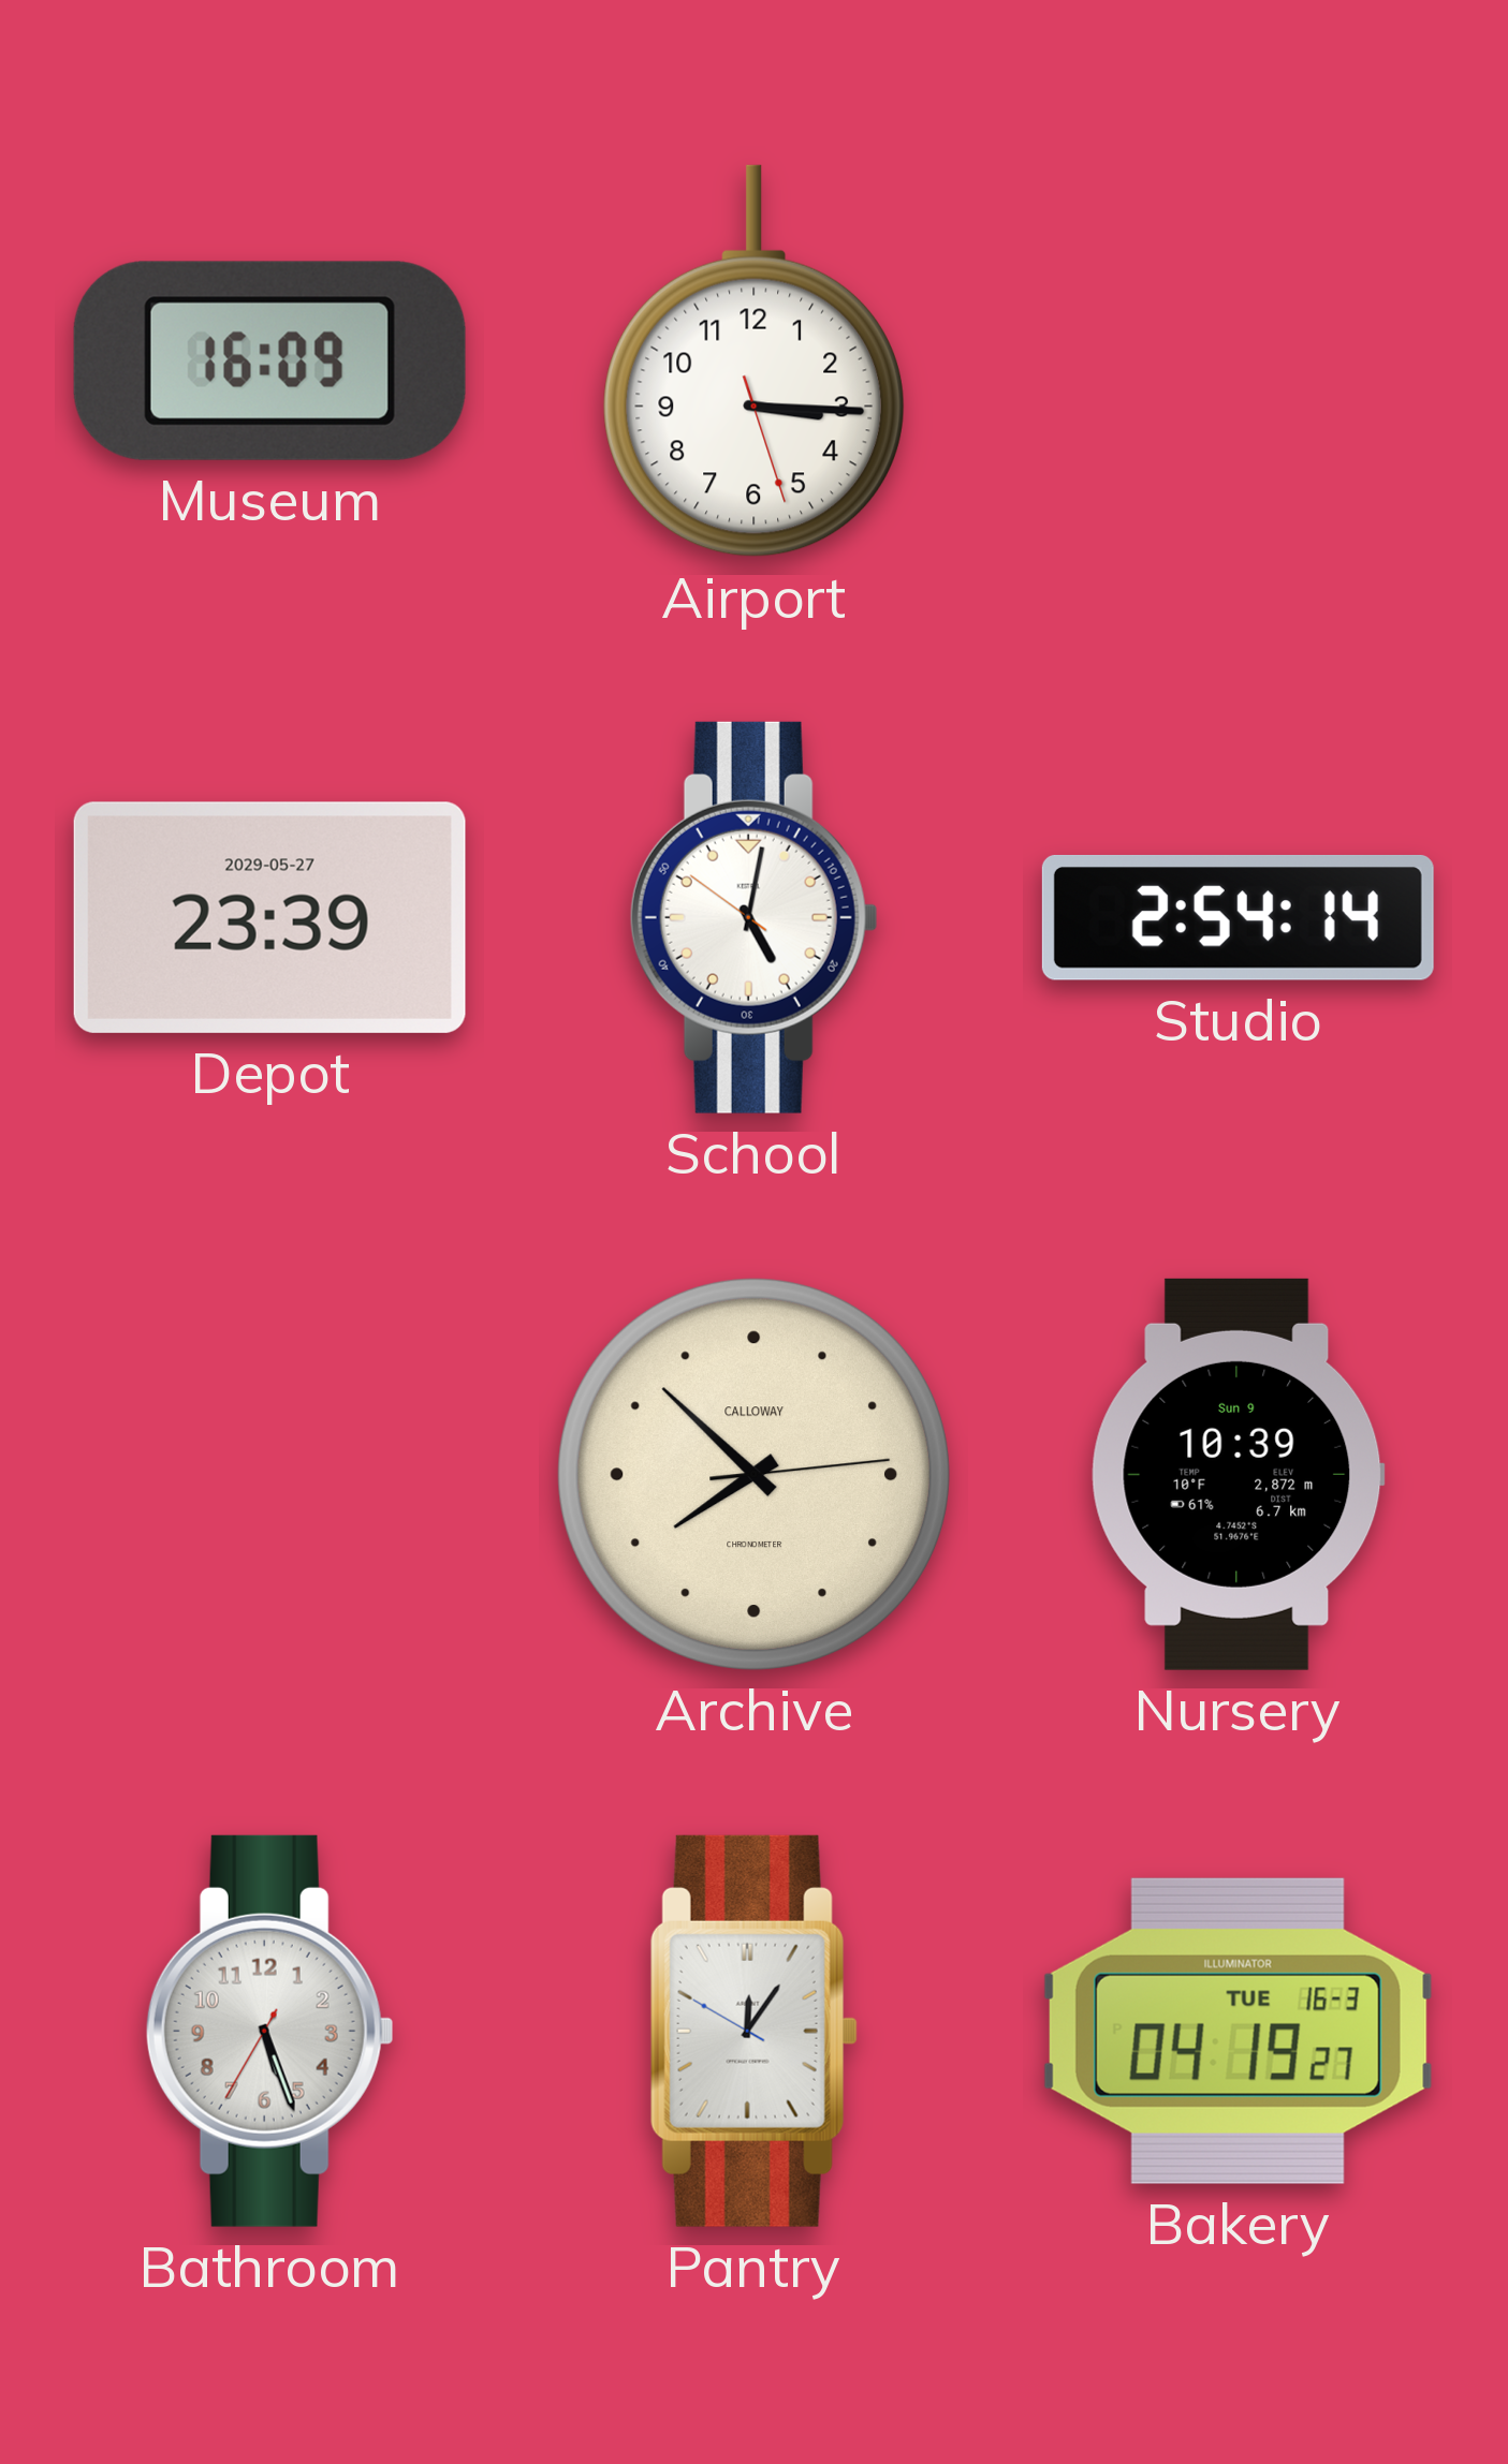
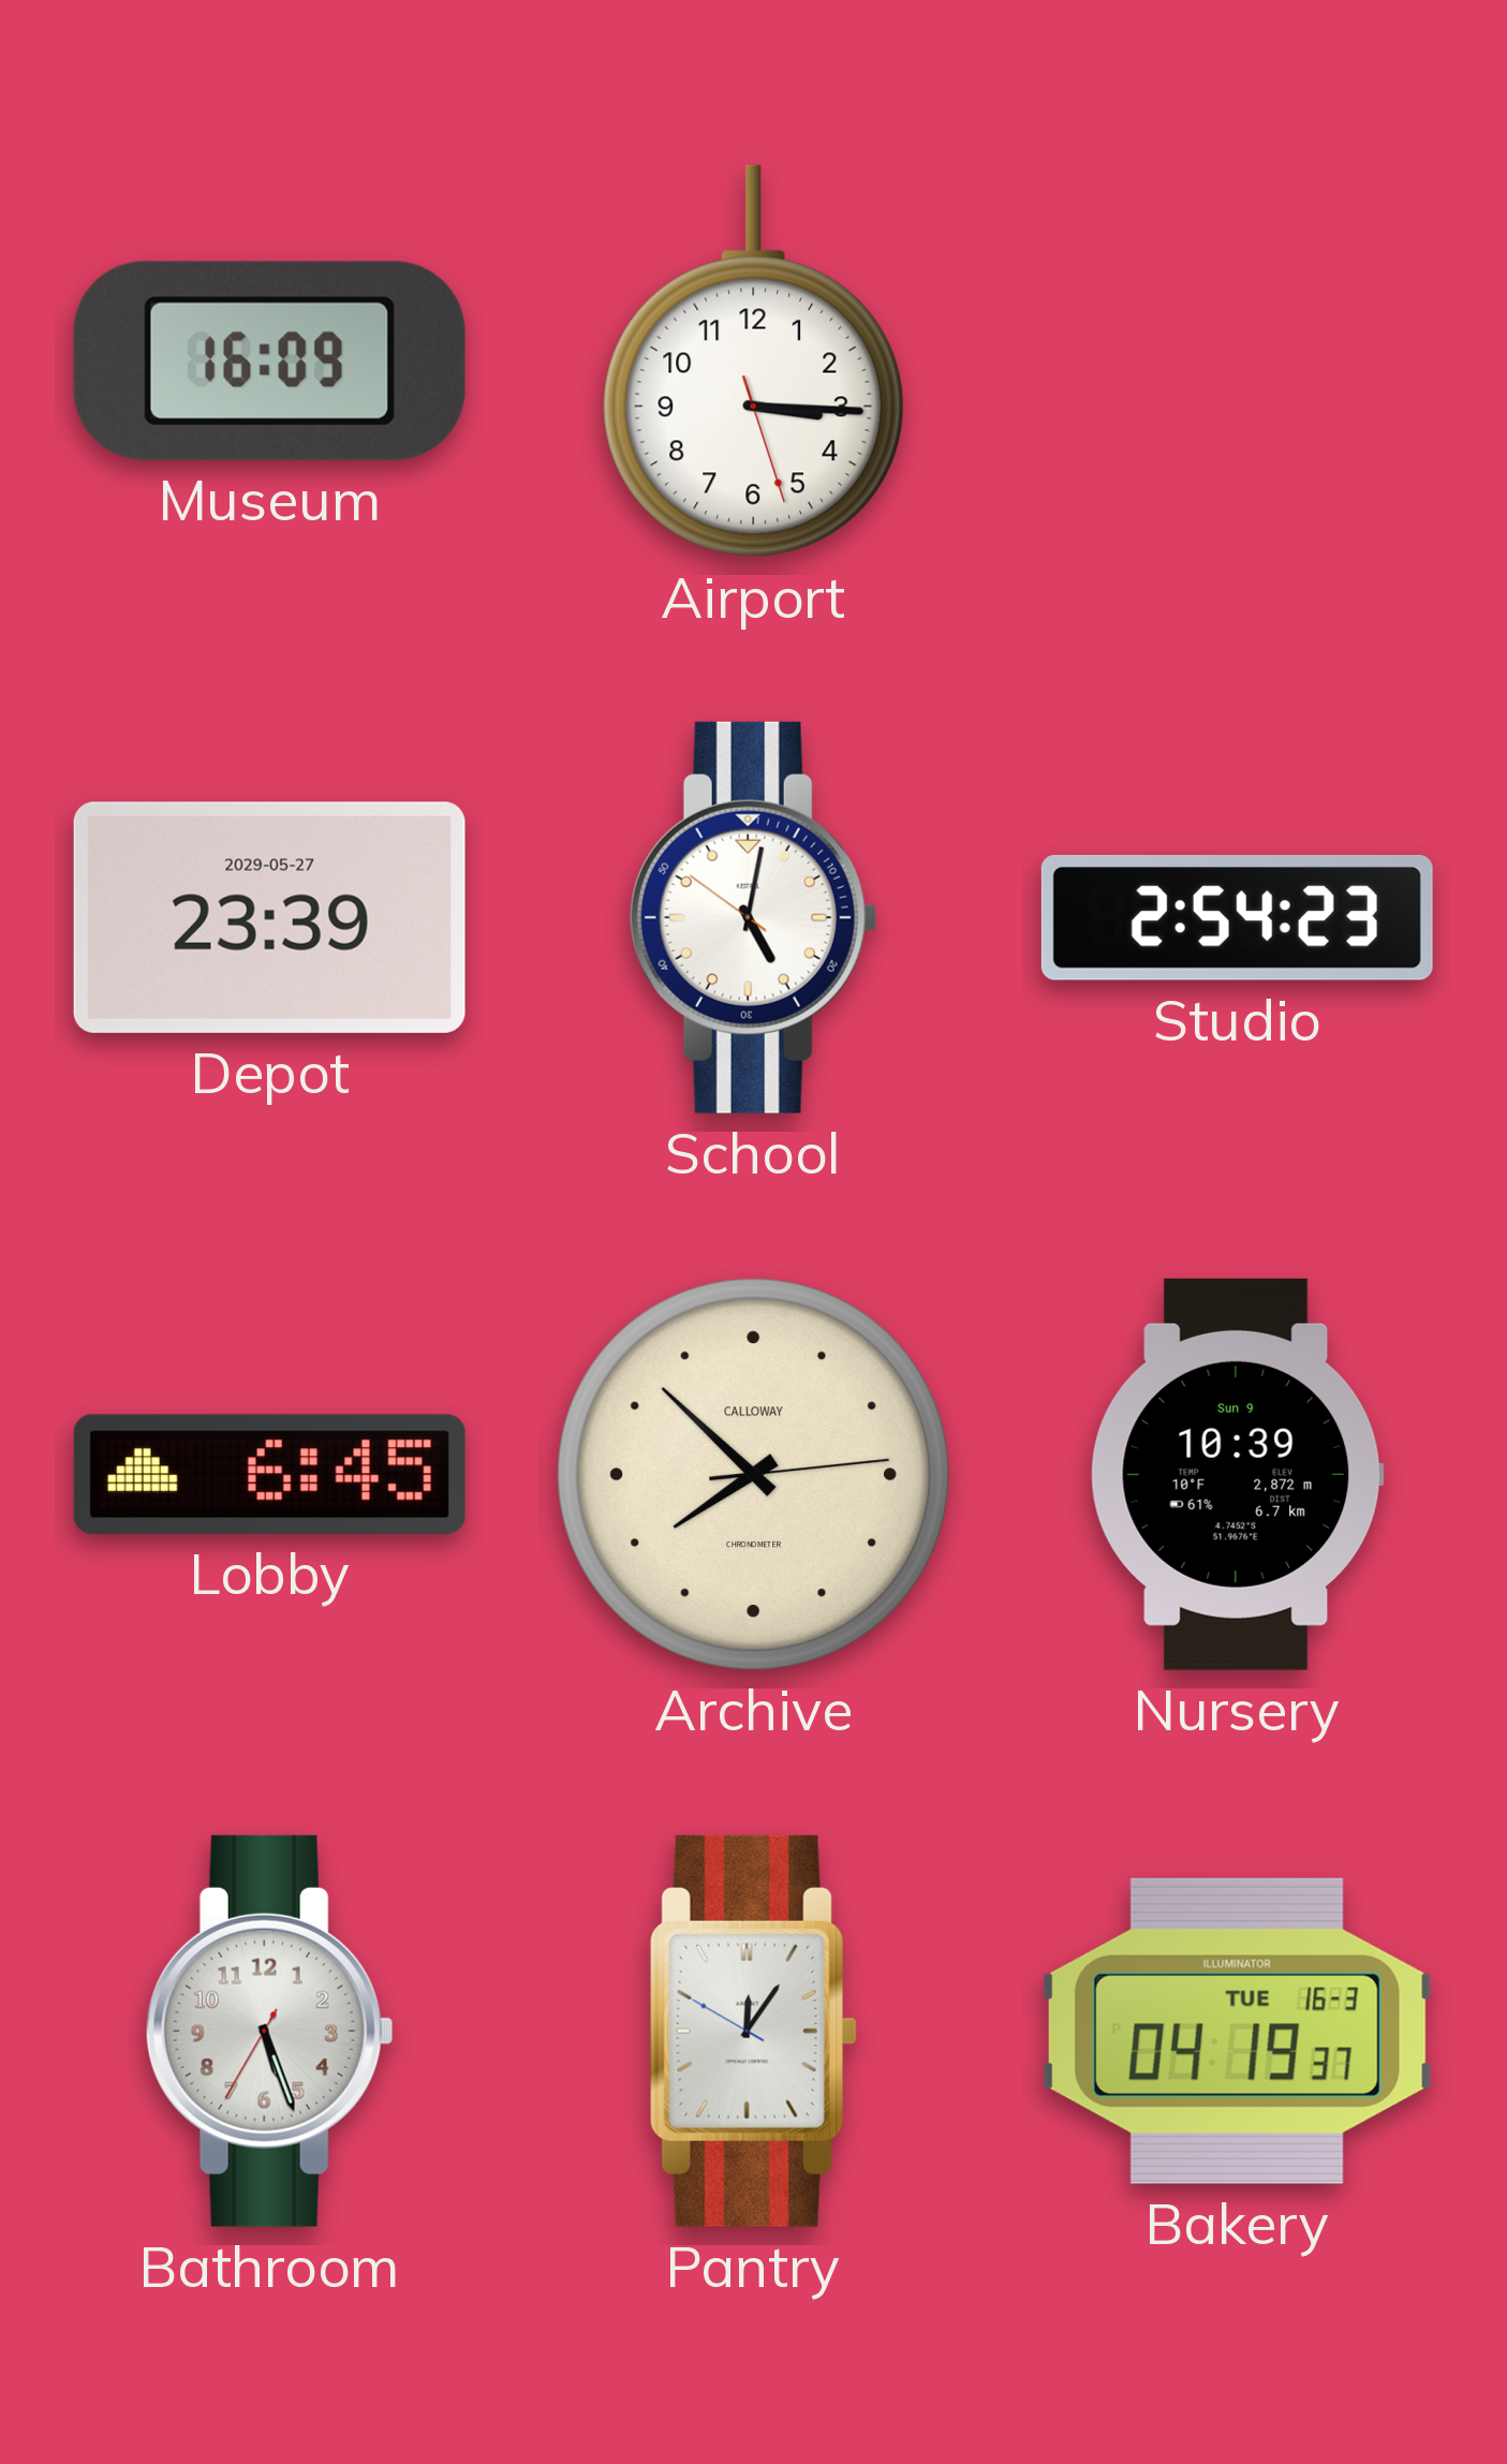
Studio: 2:54:14 -> 2:54:23
Lobby: none -> 6:45
Bakery: 04:19:27 -> 04:19:37
